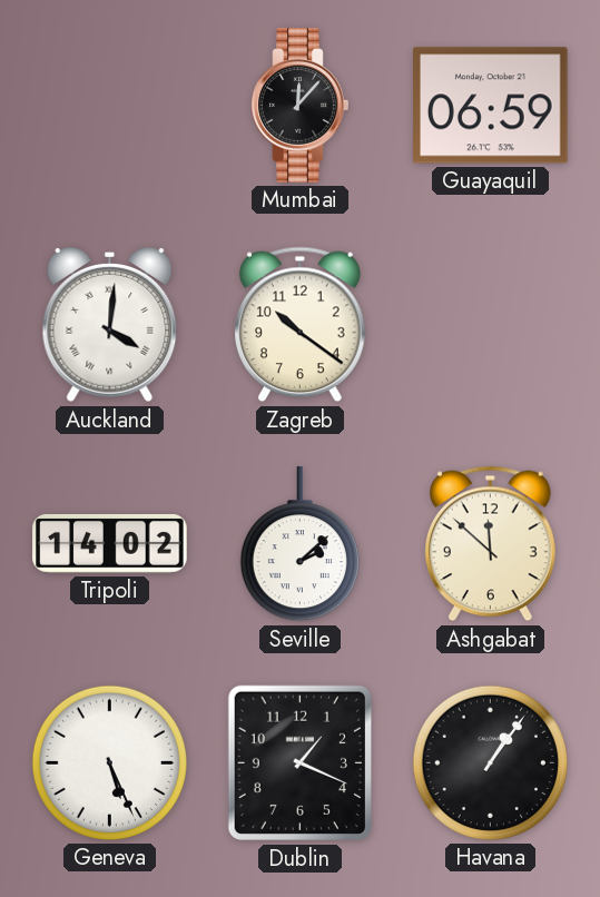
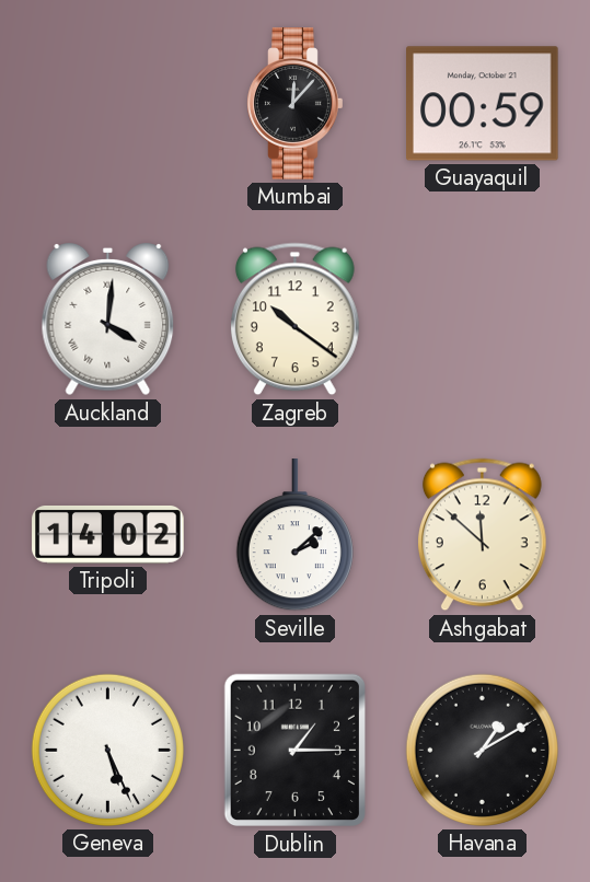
Guayaquil: 06:59 -> 00:59
Dublin: 1:19 -> 1:15
Havana: 1:06 -> 1:10
